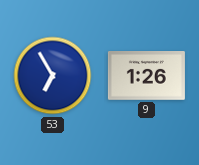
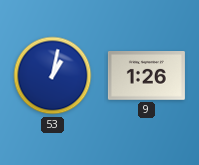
53: 6:55 -> 1:02
